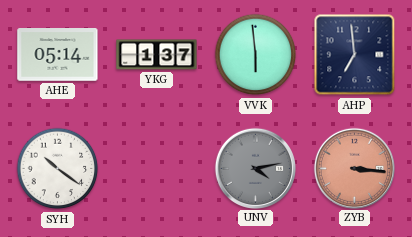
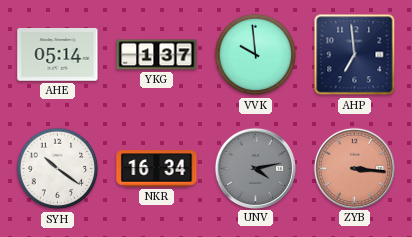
VVK: 5:59 -> 9:59
NKR: none -> 16:34
